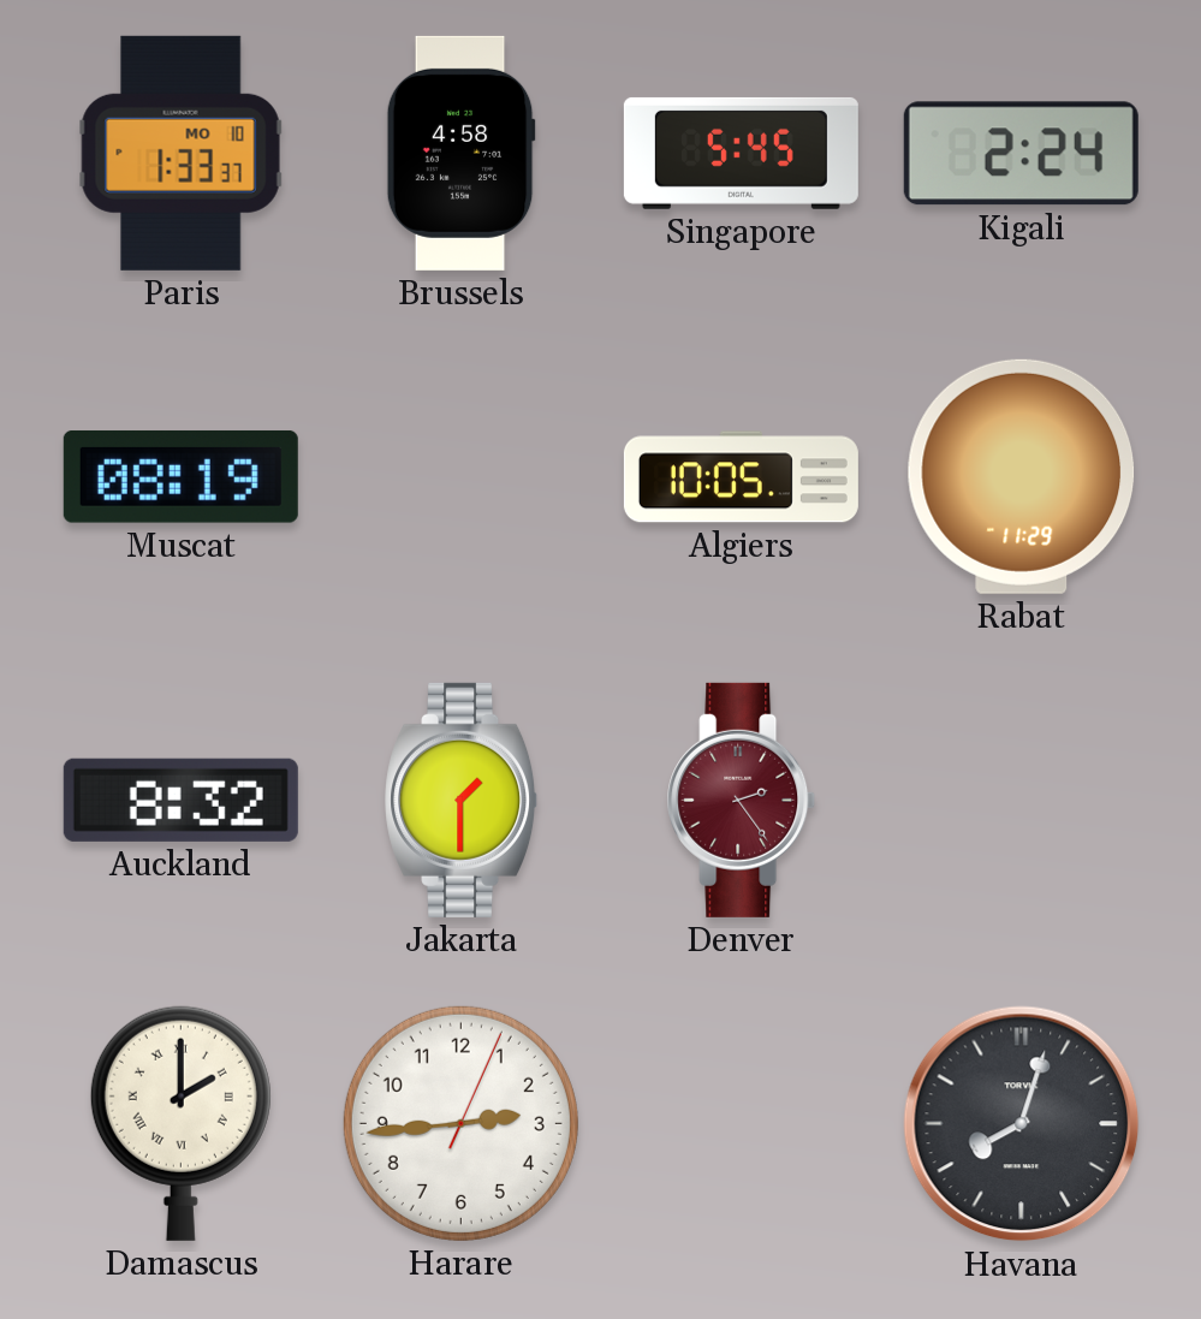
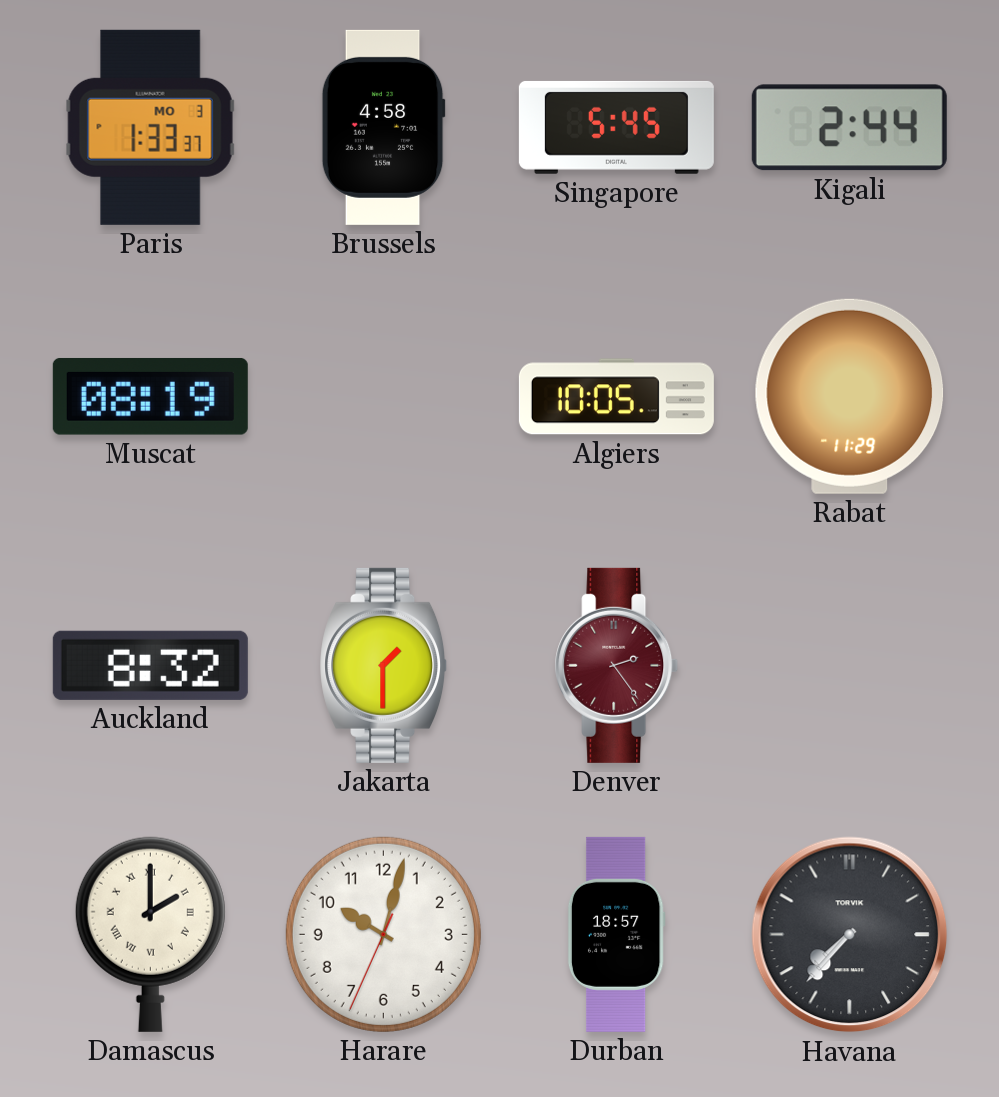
Paris date: MO 10 -> MO 3
Kigali: 2:24 -> 2:44
Harare: 2:44 -> 10:02
Durban: none -> 18:57
Havana: 8:03 -> 7:37
